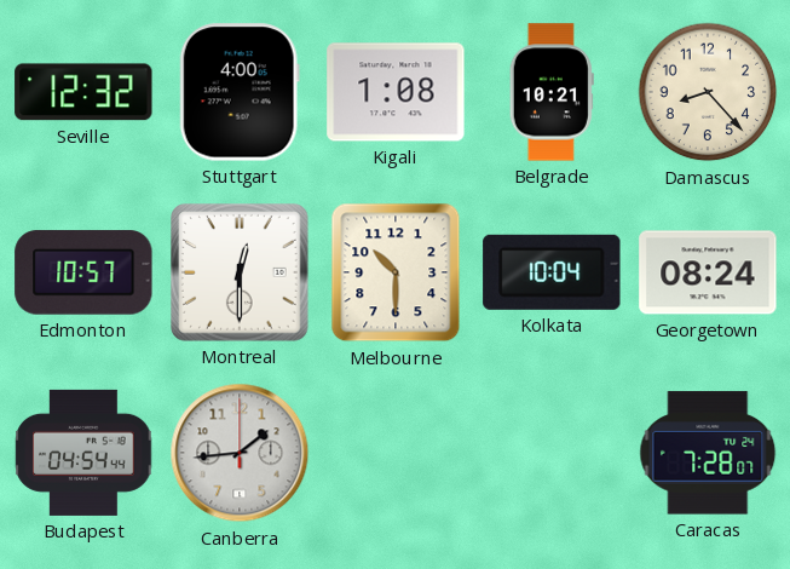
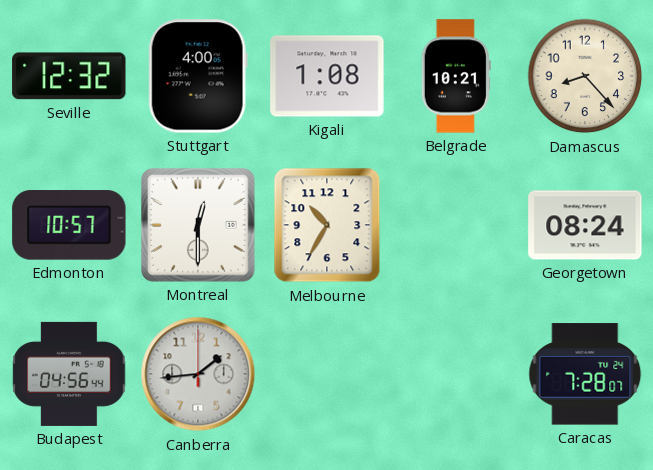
Melbourne: 10:30 -> 10:35
Kolkata: 10:04 -> none
Budapest: 04:54 -> 04:56
